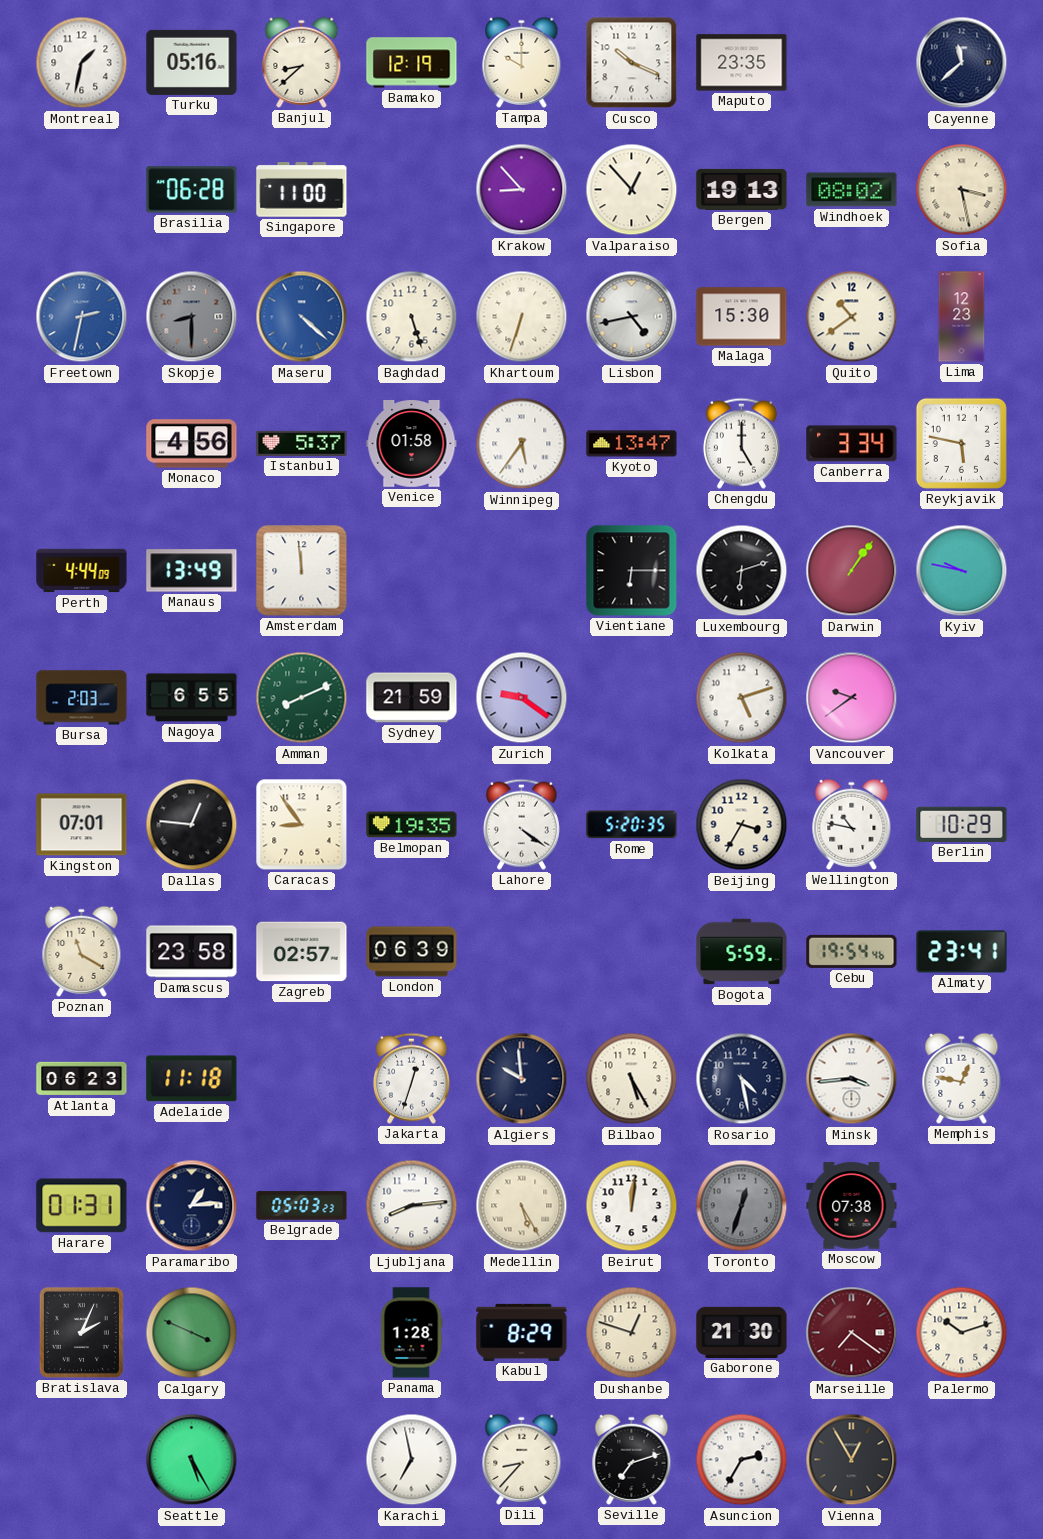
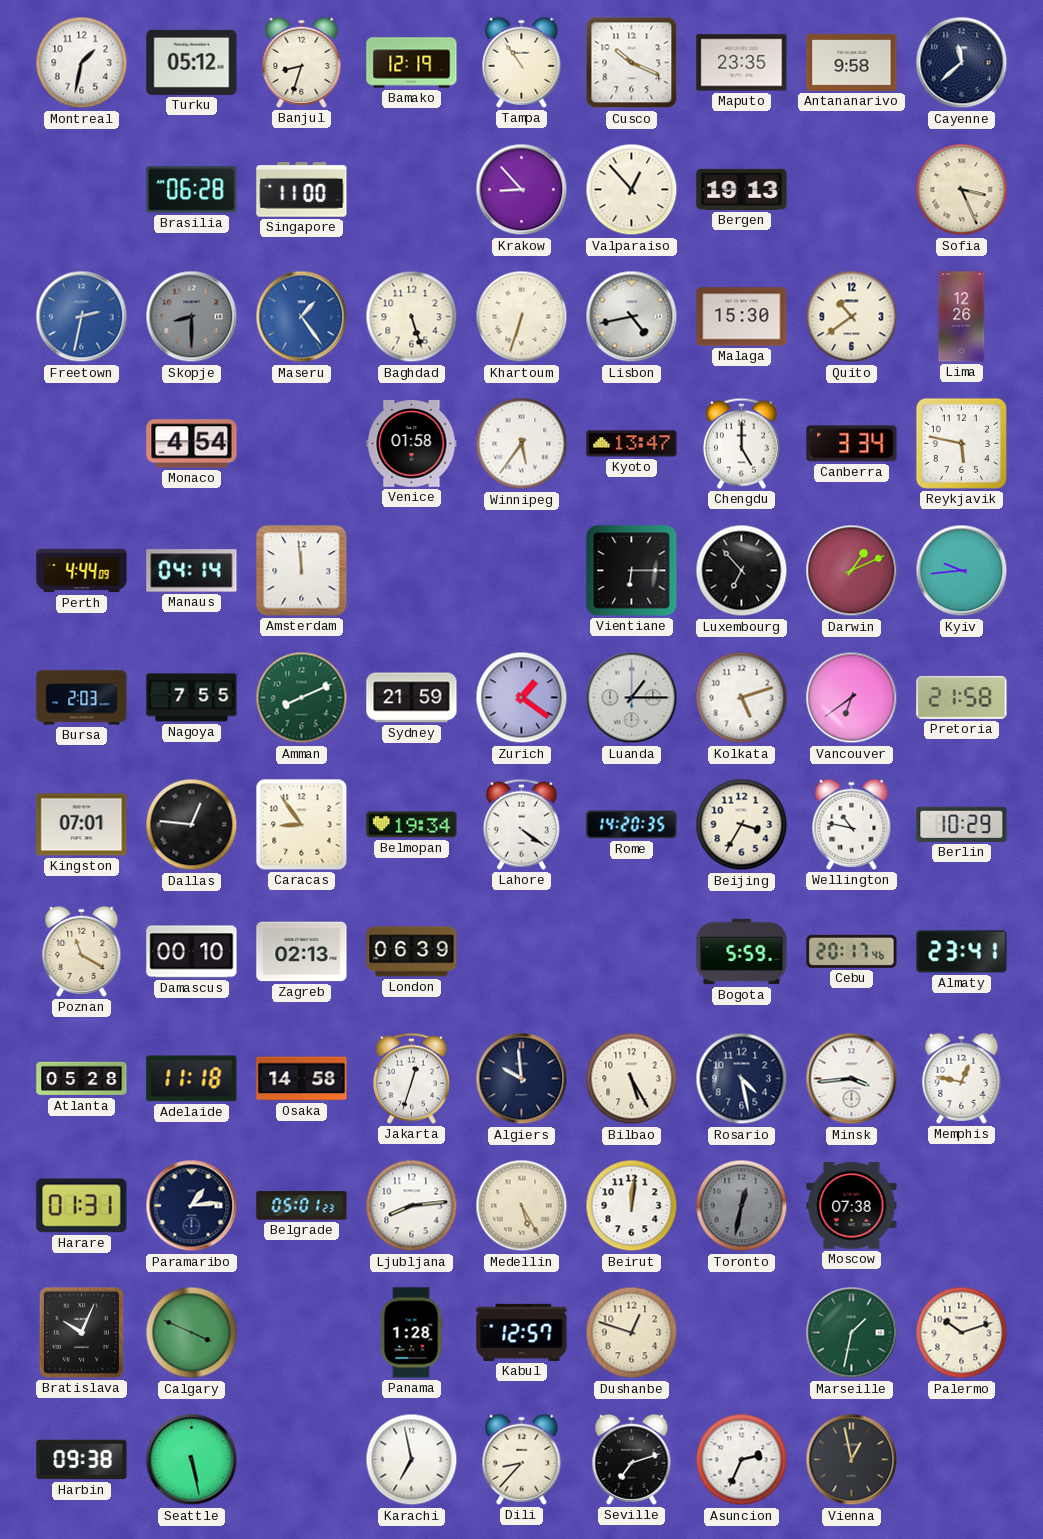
Turku: 05:16 -> 05:12
Banjul: 8:38 -> 8:33
Tampa: 10:00 -> 10:54
Antananarivo: none -> 9:58
Windhoek: 08:02 -> none
Sofia: 3:28 -> 3:26
Maseru: 4:22 -> 1:24
Lima: 12:23 -> 12:26
Monaco: 4:56 -> 4:54
Istanbul: 5:37 -> none
Manaus: 13:49 -> 04:14
Luxembourg: 6:12 -> 6:53
Darwin: 1:06 -> 1:11
Kyiv: 9:47 -> 9:44
Nagoya: 6:55 -> 7:55
Zurich: 9:21 -> 1:21
Luanda: none -> 1:15
Vancouver: 9:39 -> 6:39
Pretoria: none -> 21:58
Belmopan: 19:35 -> 19:34
Rome: 5:20 -> 14:20
Damascus: 23:58 -> 00:10
Zagreb: 02:57 -> 02:13
Cebu: 19:54 -> 20:17
Atlanta: 06:23 -> 05:28
Osaka: none -> 14:58
Belgrade: 05:03 -> 05:01
Toronto: 12:33 -> 12:32
Bratislava: 2:04 -> 10:04
Kabul: 8:29 -> 12:57
Gaborone: 21:30 -> none
Marseille: 7:21 -> 1:32
Marseille dial: burgundy -> green
Harbin: none -> 09:38
Seattle: 5:25 -> 5:28
Asuncion: 2:35 -> 2:34
Vienna: 12:55 -> 12:58
